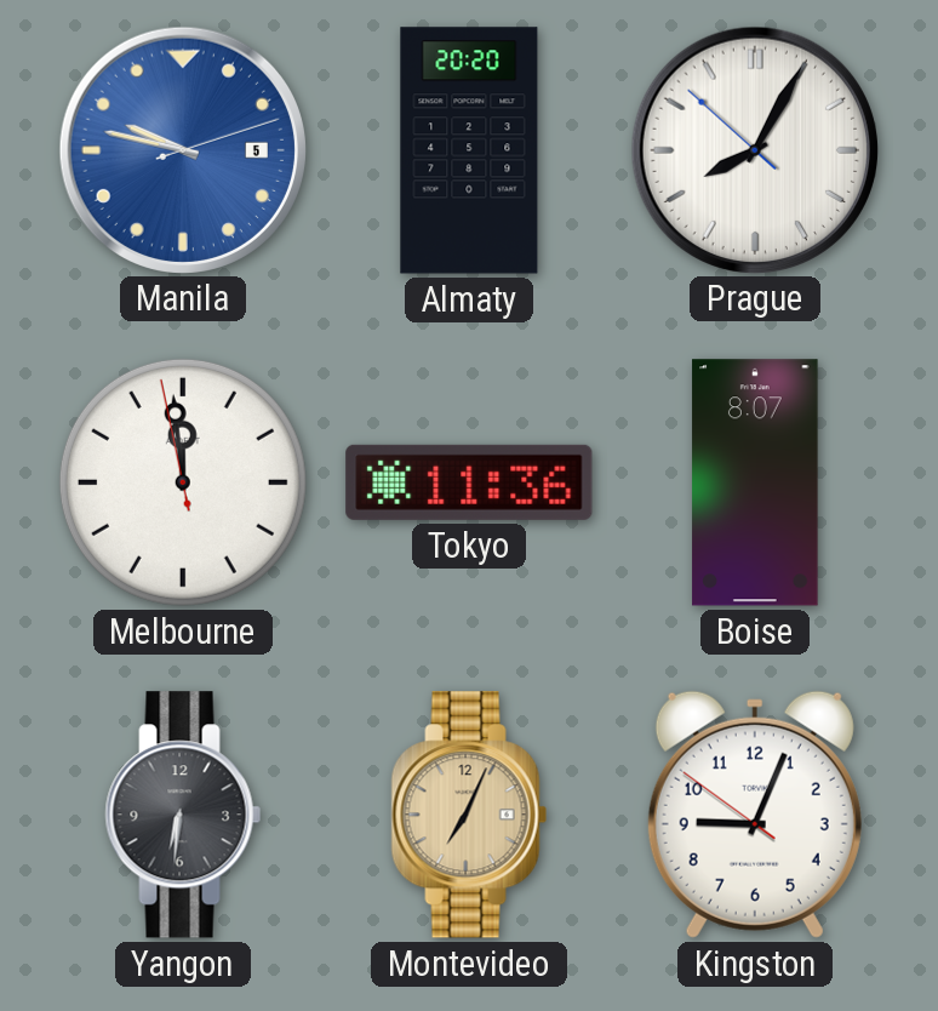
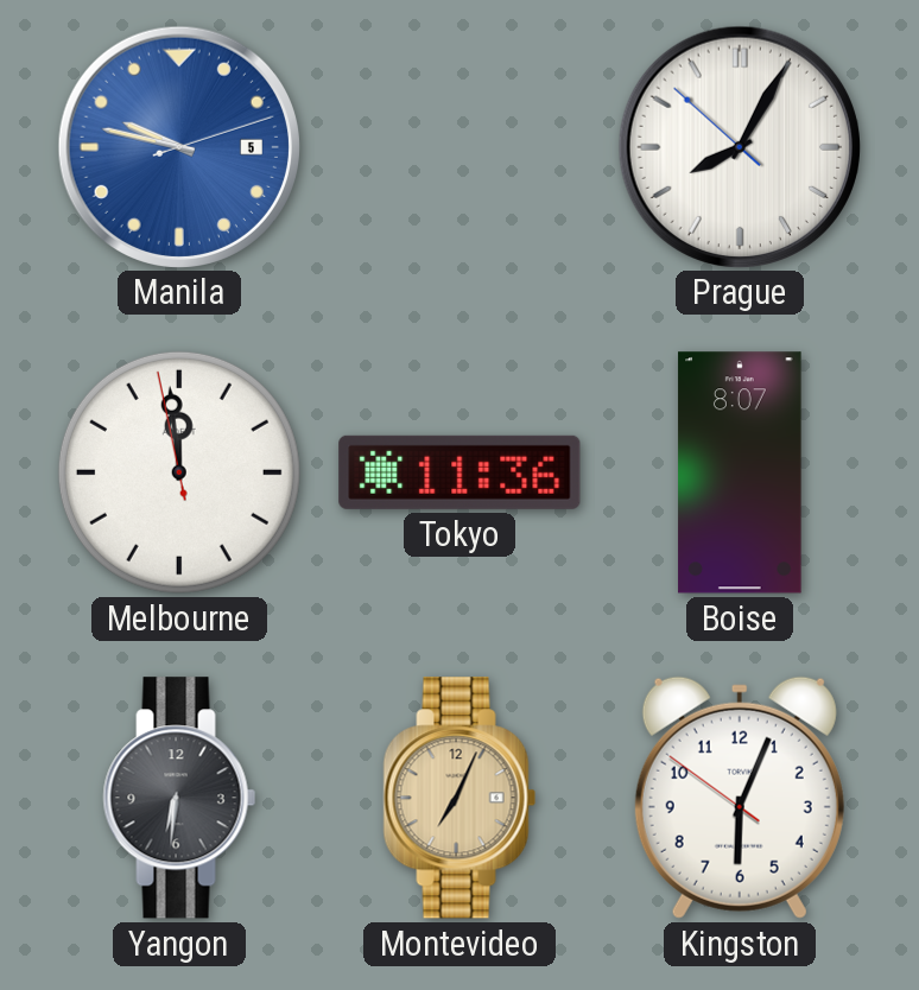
Almaty: 20:20 -> none
Kingston: 9:03 -> 6:03
